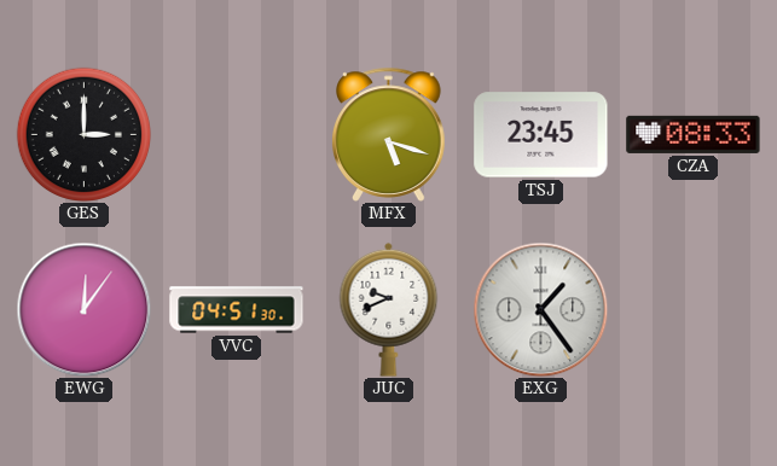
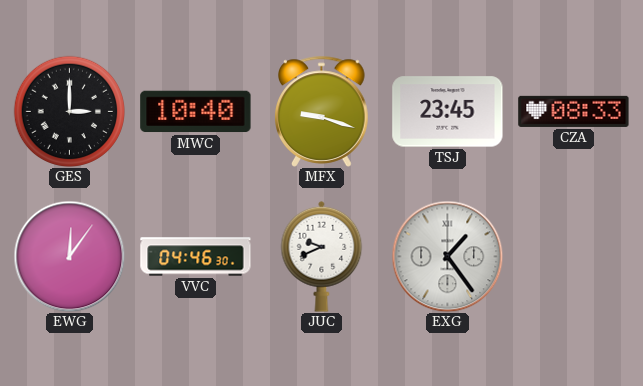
MWC: none -> 10:40
MFX: 5:18 -> 9:18
VVC: 04:51 -> 04:46
